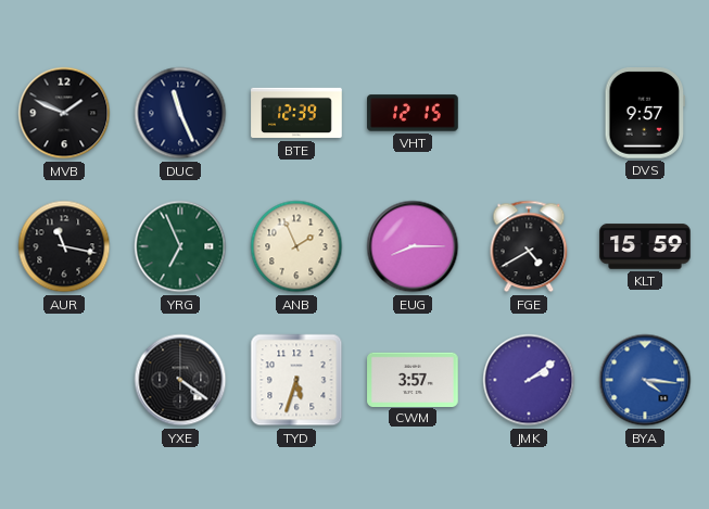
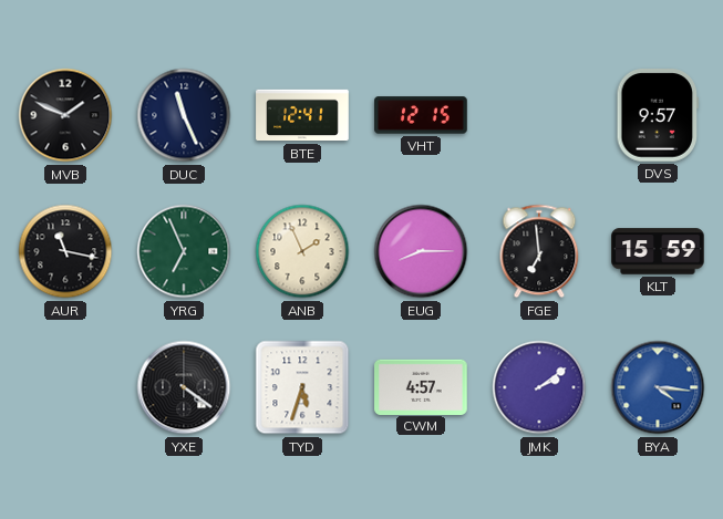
BTE: 12:39 -> 12:41
FGE: 4:40 -> 6:59
CWM: 3:57 -> 4:57
